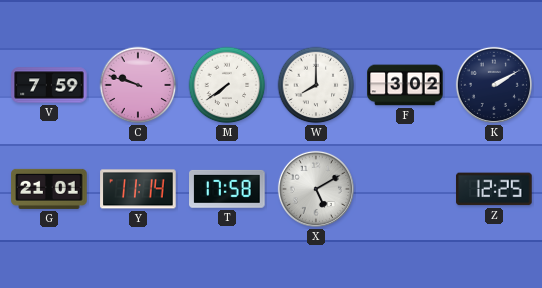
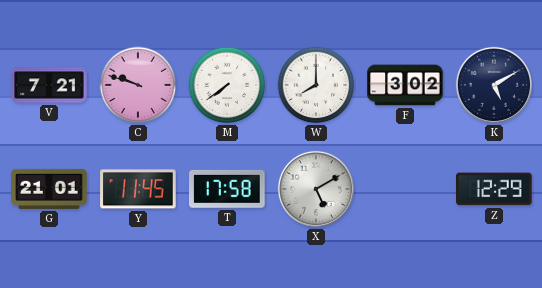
V: 7:59 -> 7:21
K: 2:10 -> 5:10
Y: 11:14 -> 11:45
Z: 12:25 -> 12:29
